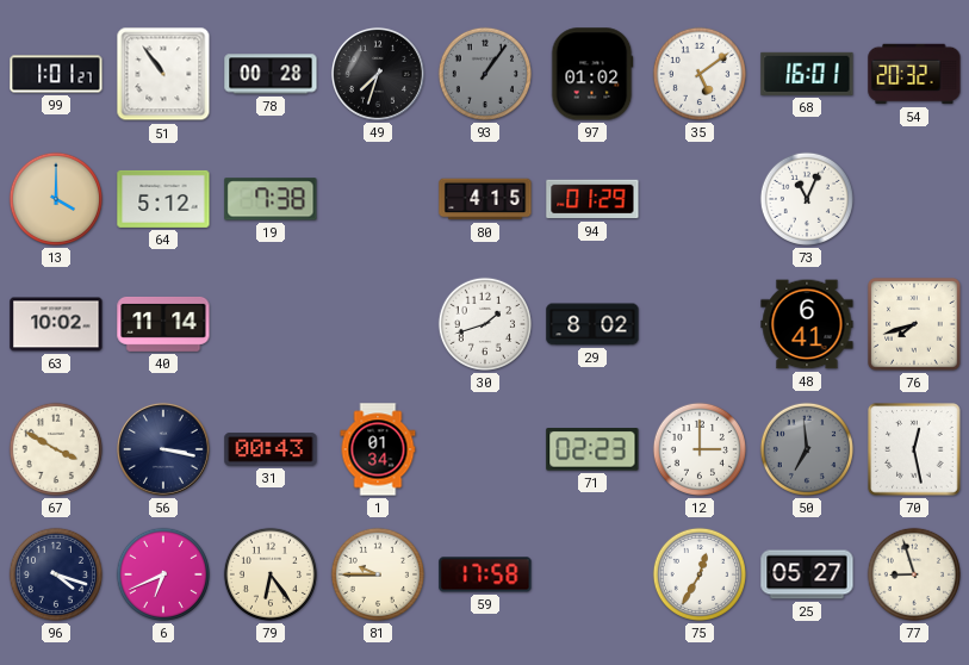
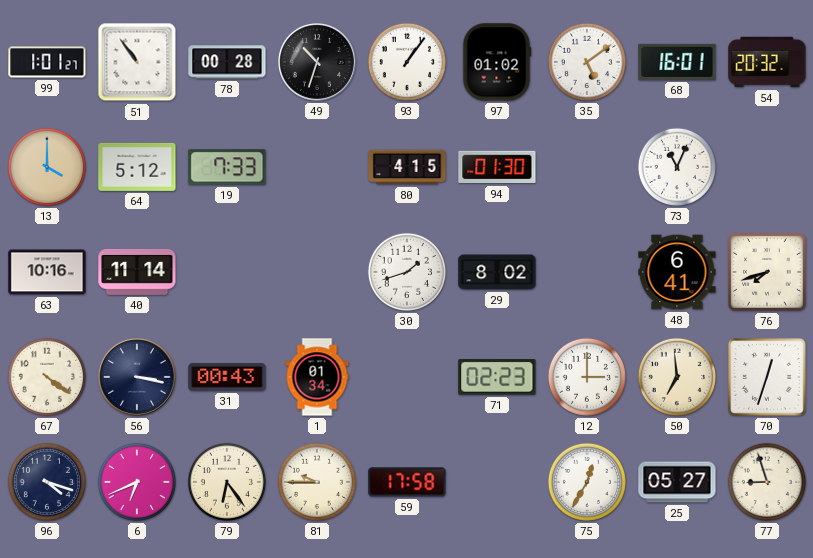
49: 7:33 -> 10:33
93 dial: grey -> white
19: 7:38 -> 7:33
94: 01:29 -> 01:30
63: 10:02 -> 10:16
67: 3:50 -> 4:21
50 dial: grey -> cream
70: 12:28 -> 12:33
